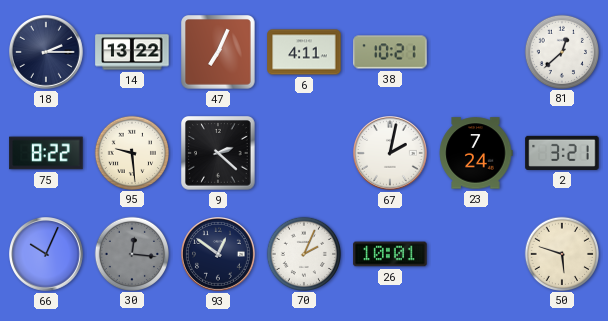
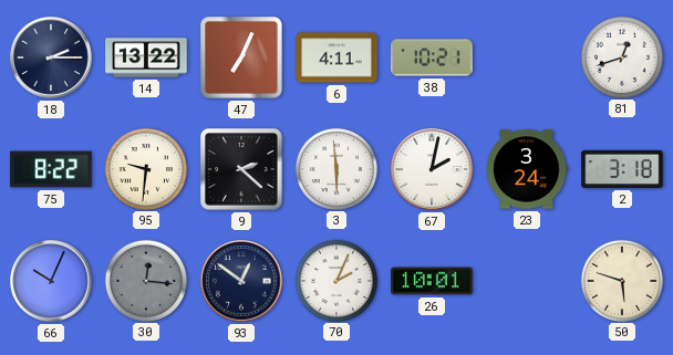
81: 12:38 -> 12:42
95: 9:29 -> 9:31
3: none -> 5:59
23: 7:24 -> 3:24
2: 3:21 -> 3:18
